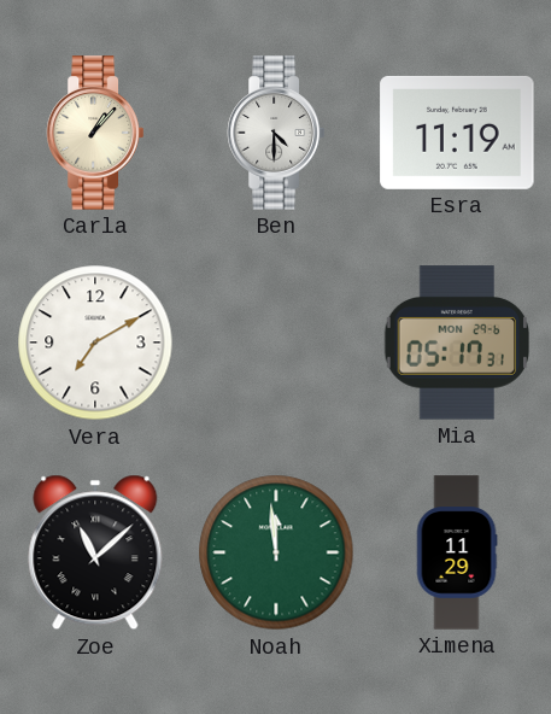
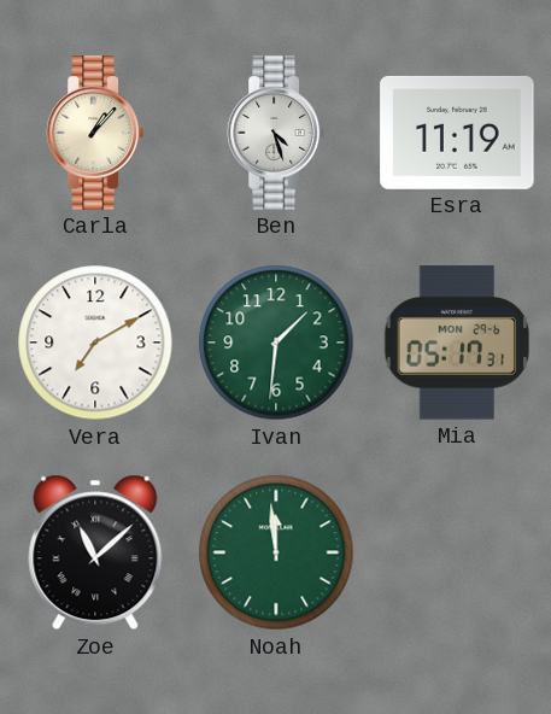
Ben: 4:30 -> 4:27
Ivan: none -> 1:31
Ximena: 11:29 -> none
